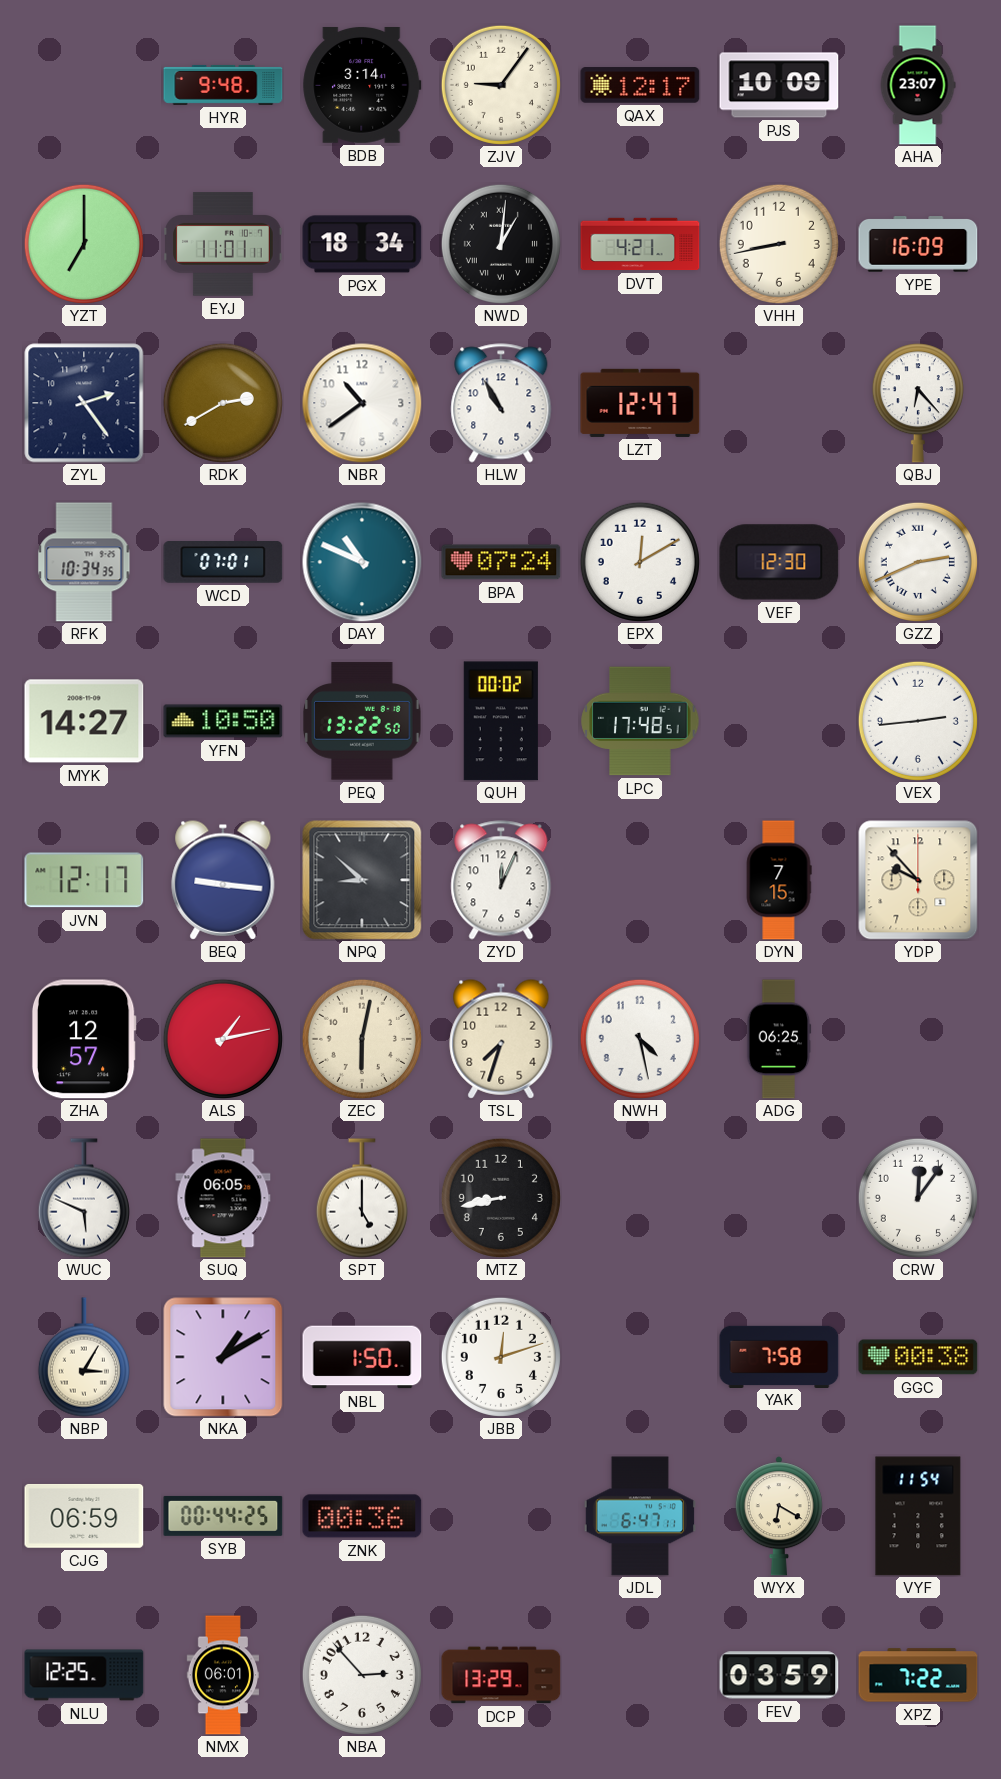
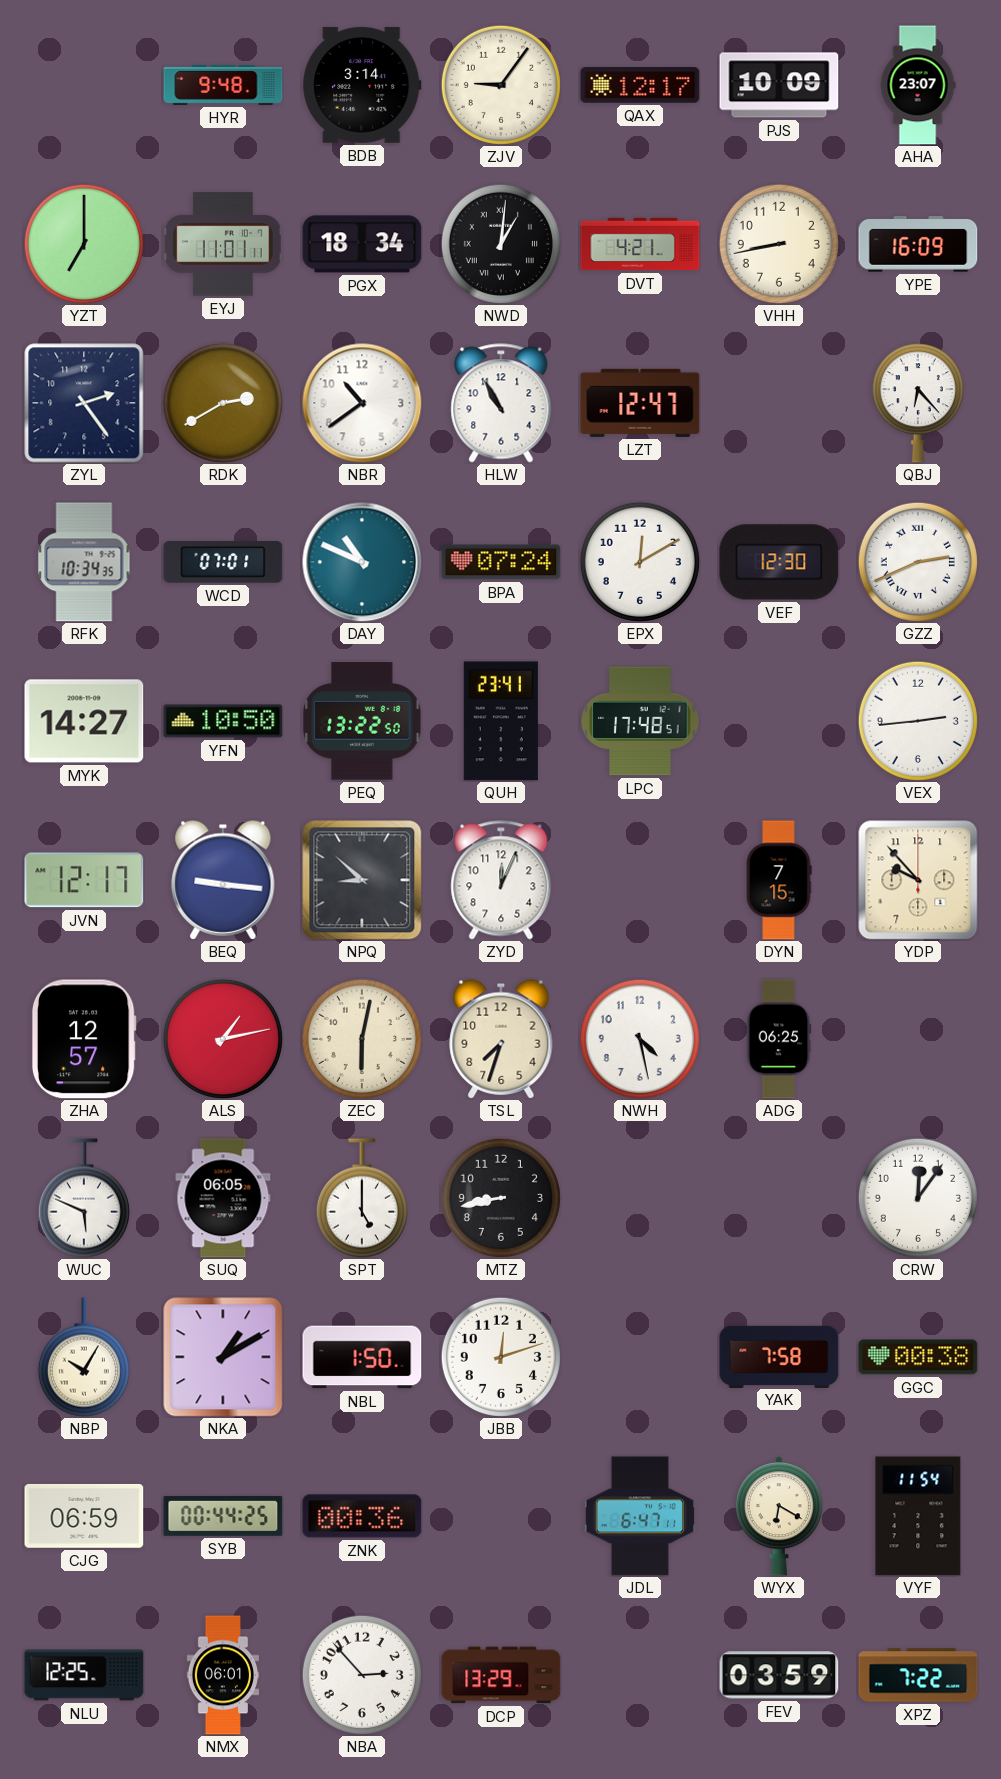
QUH: 00:02 -> 23:41
NBP: 3:05 -> 10:05
